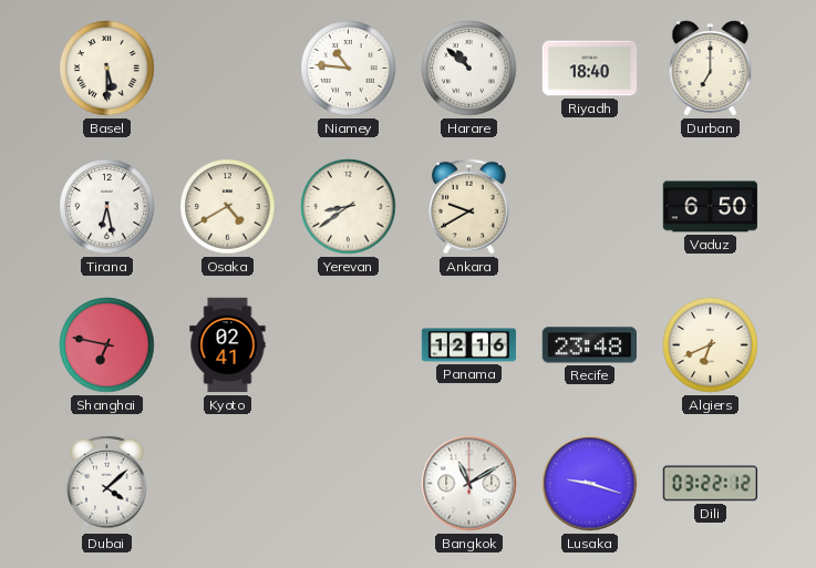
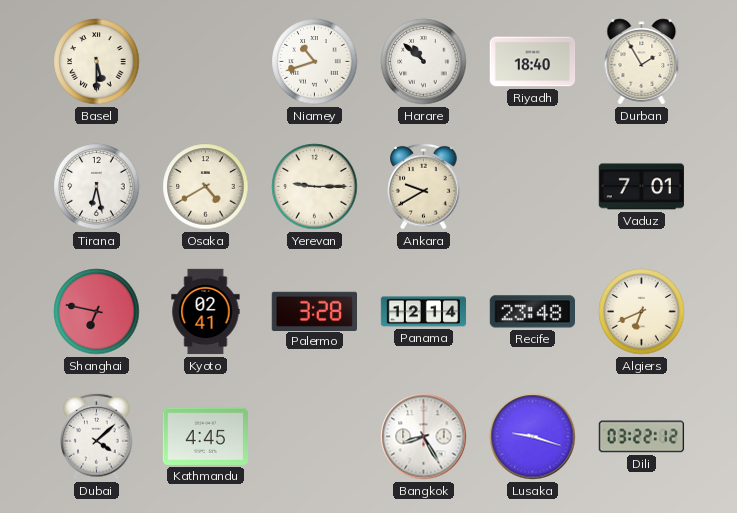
Niamey: 10:46 -> 10:42
Durban: 7:00 -> 1:55
Yerevan: 8:39 -> 9:15
Vaduz: 6:50 -> 7:01
Palermo: none -> 3:28
Panama: 12:16 -> 12:14
Kathmandu: none -> 4:45
Bangkok: 11:10 -> 8:25
